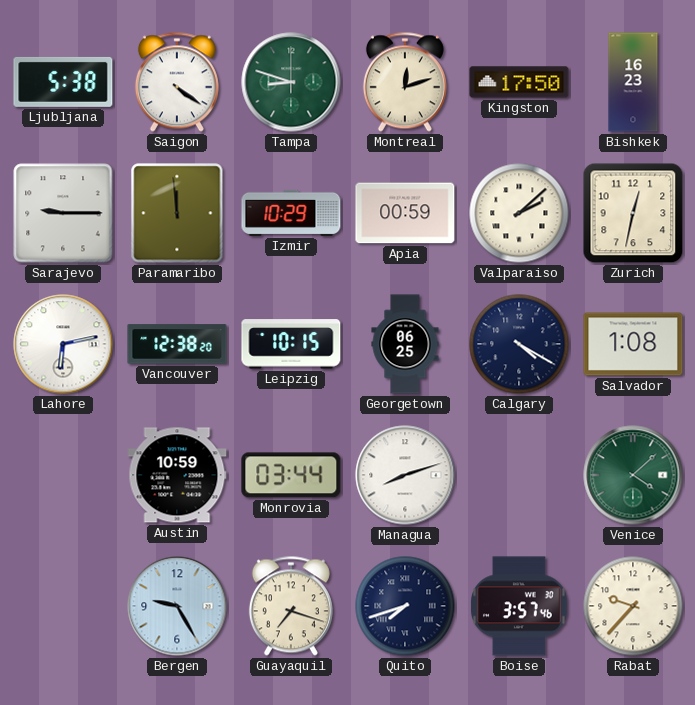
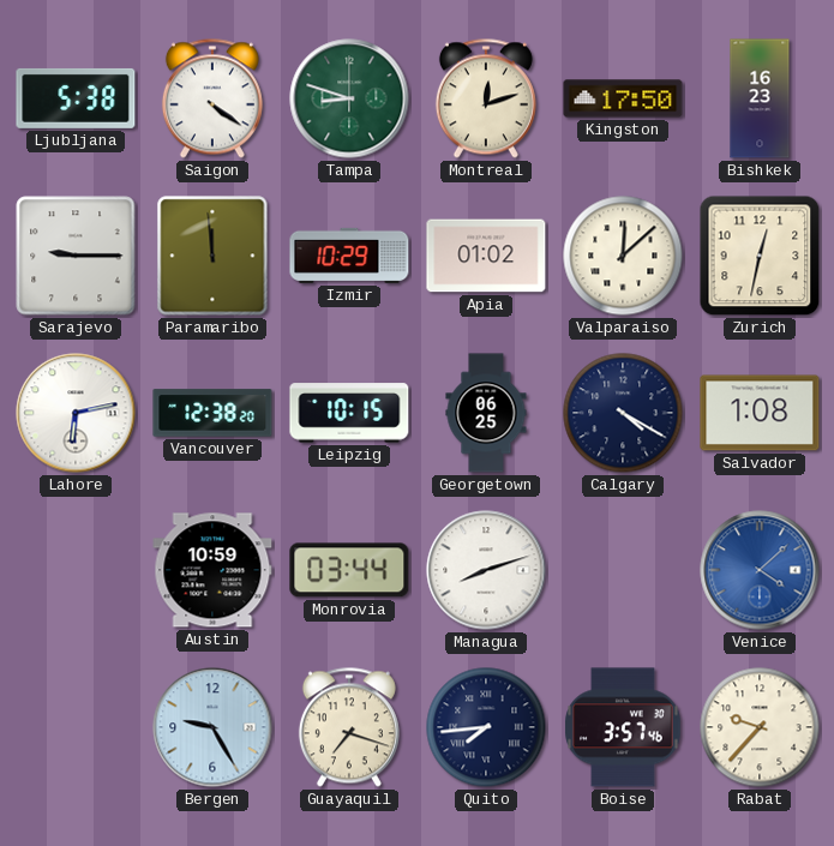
Apia: 00:59 -> 01:02
Valparaiso: 2:08 -> 12:08
Venice dial: green -> blue
Quito: 7:42 -> 7:44
